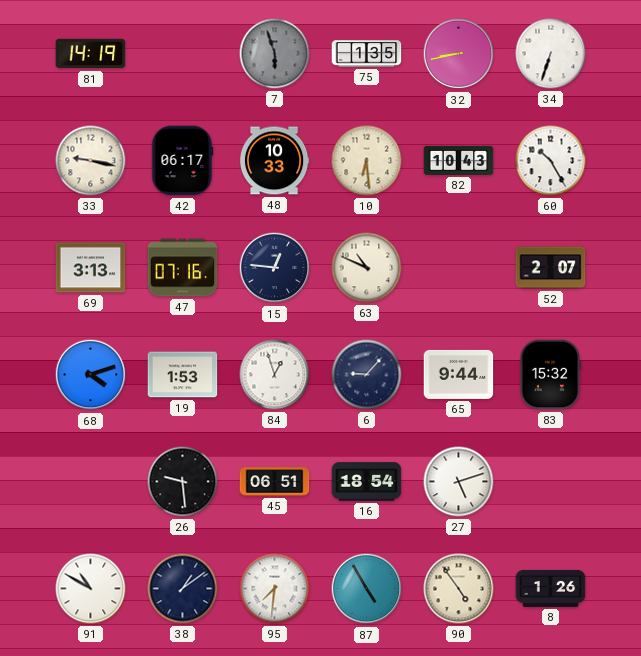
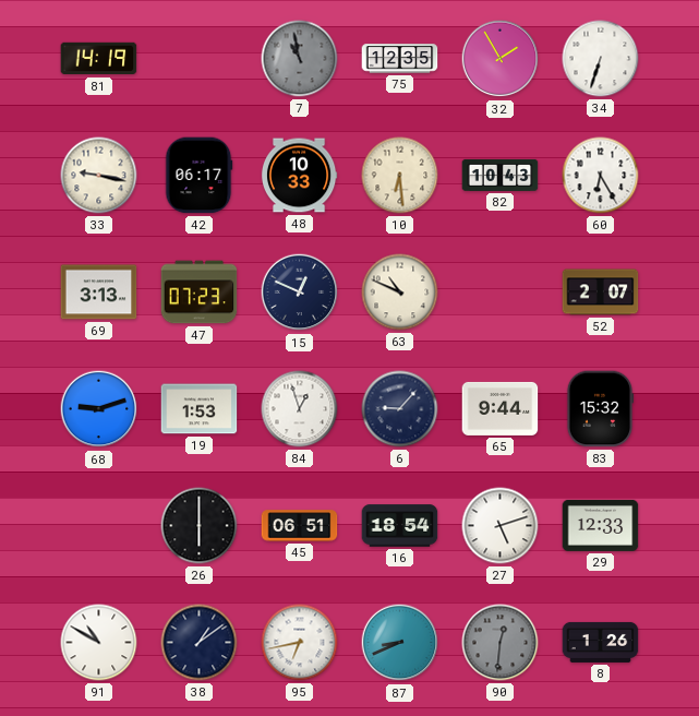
7: 5:57 -> 10:58
75: 1:35 -> 12:35
32: 8:43 -> 1:55
60: 10:25 -> 6:25
47: 07:16 -> 07:23
15: 12:46 -> 12:49
68: 4:12 -> 9:12
26: 9:29 -> 6:00
29: none -> 12:33
95: 7:31 -> 6:43
87: 4:55 -> 8:41
90: 4:54 -> 12:31
90 dial: cream -> grey
